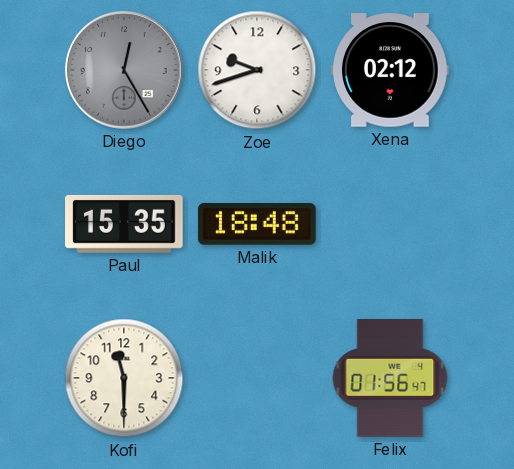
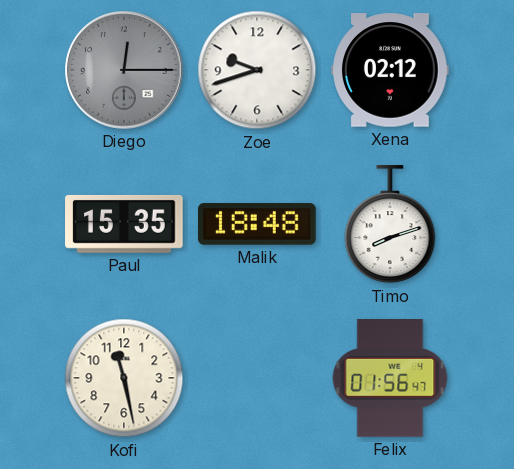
Diego: 12:25 -> 12:15
Timo: none -> 8:12
Kofi: 11:30 -> 11:28
